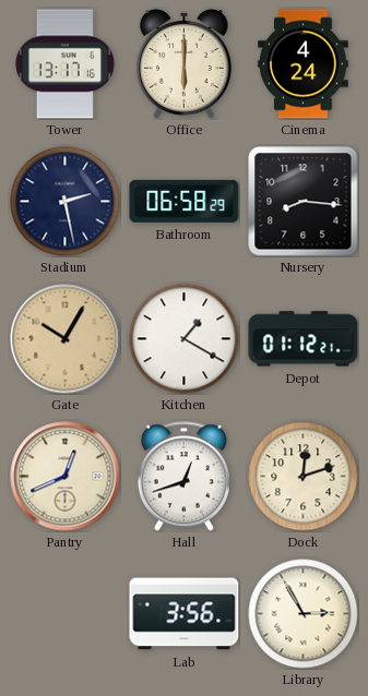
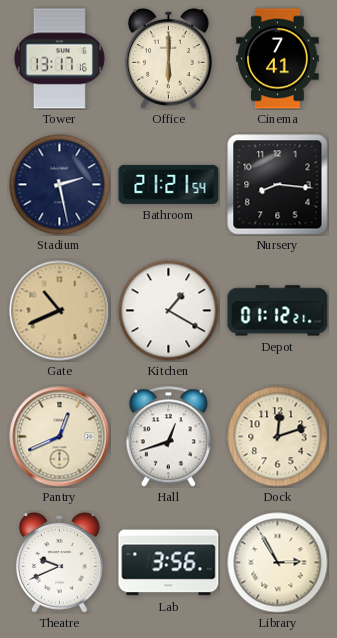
Cinema: 4:24 -> 7:41
Bathroom: 06:58 -> 21:21
Gate: 10:05 -> 10:41
Theatre: none -> 9:41
